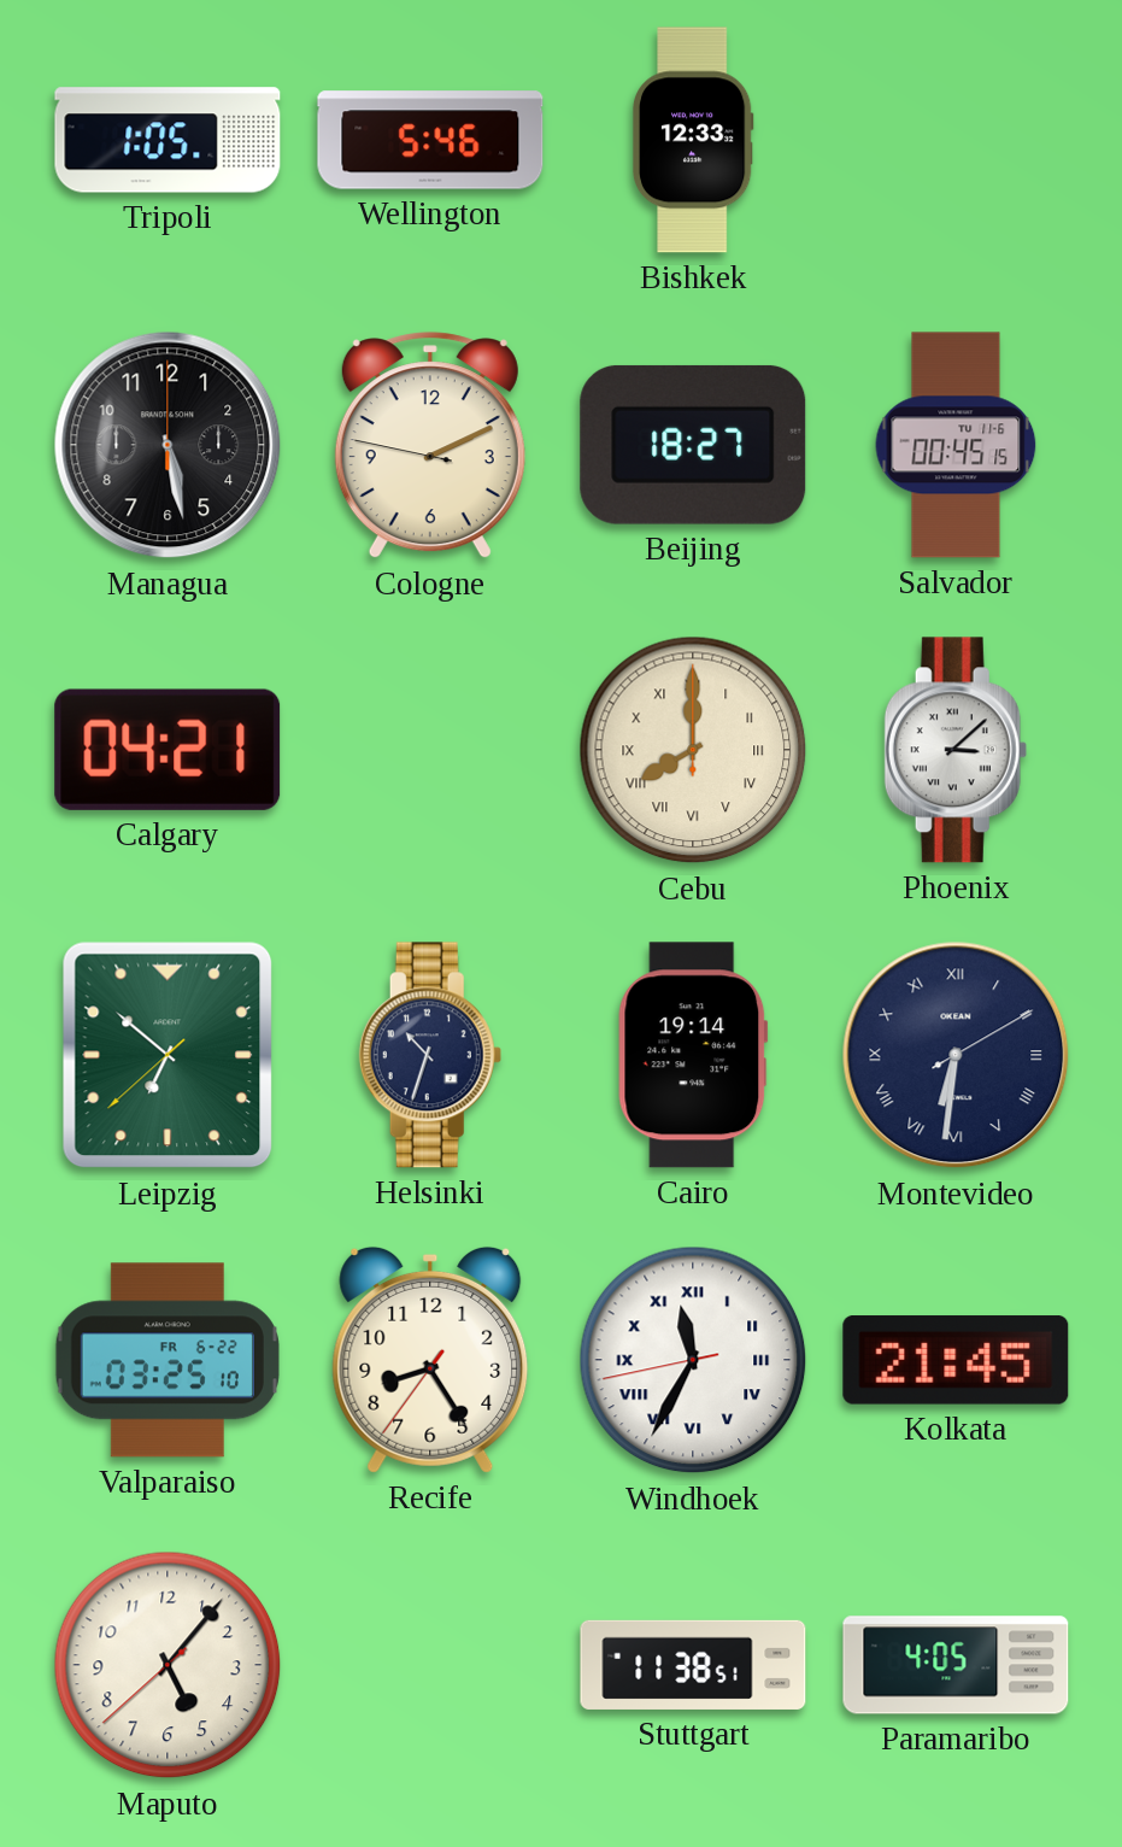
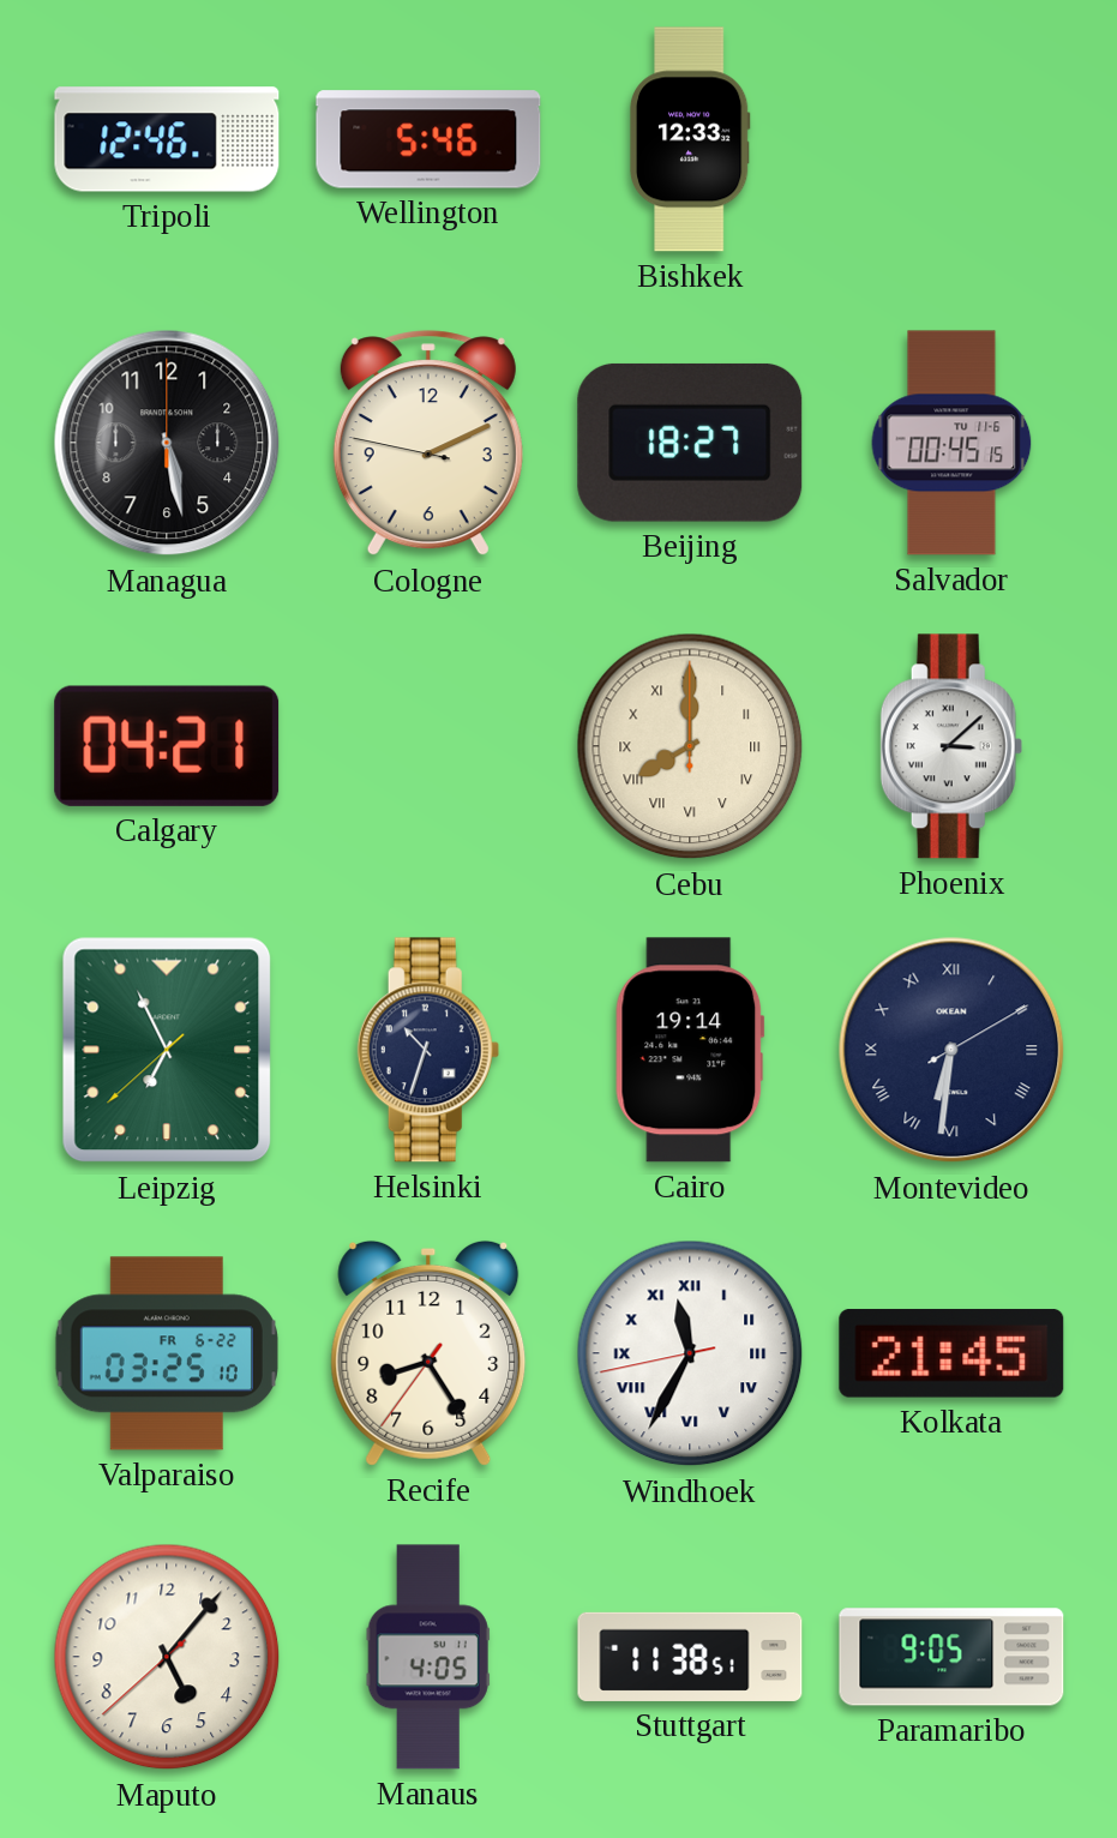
Tripoli: 1:05 -> 12:46
Leipzig: 6:51 -> 6:55
Manaus: none -> 4:05
Paramaribo: 4:05 -> 9:05
